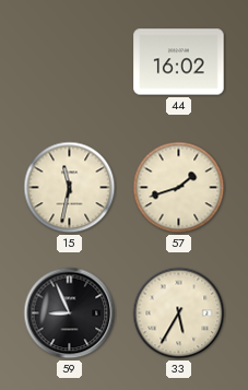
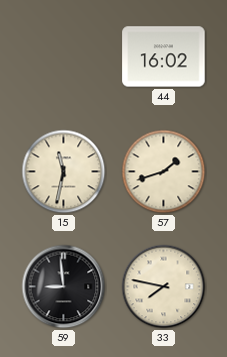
59: 8:56 -> 8:59
33: 5:35 -> 7:47
